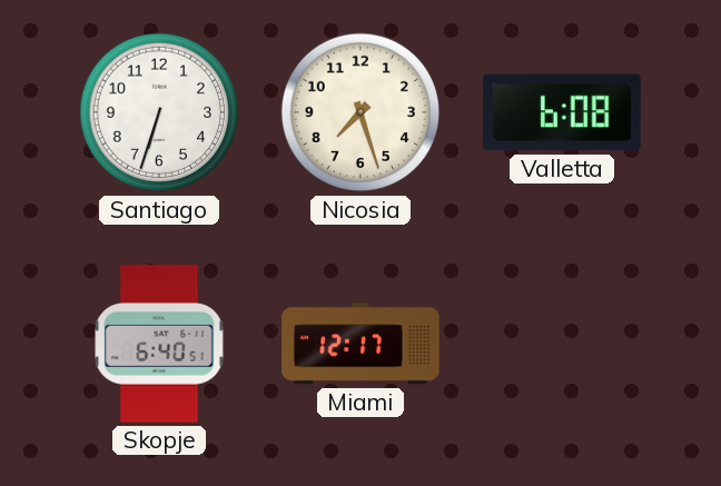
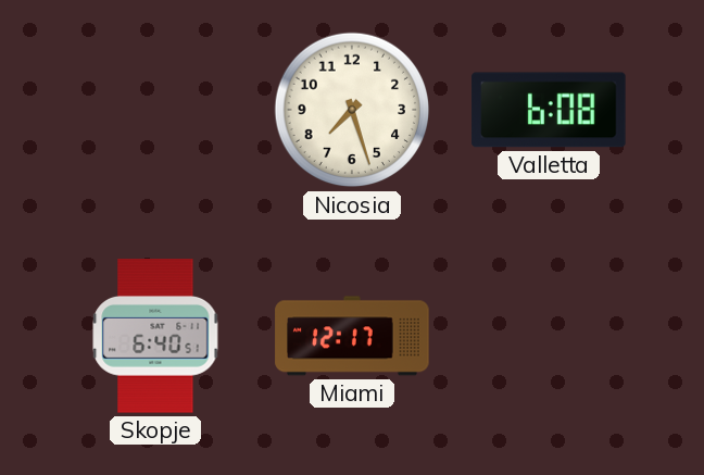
Santiago: 6:33 -> none
